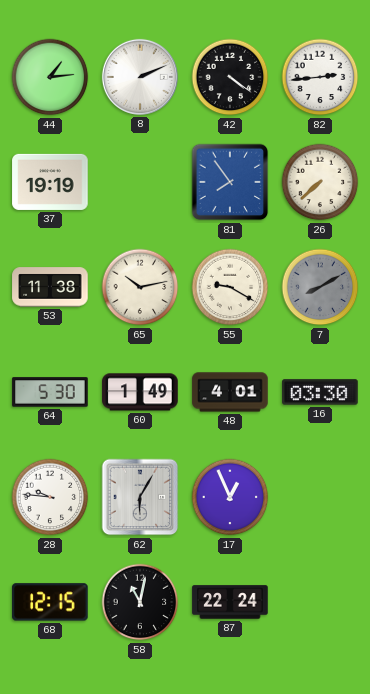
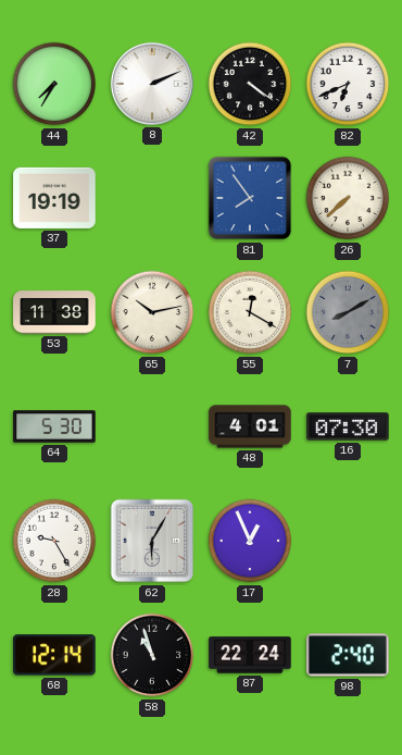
44: 1:14 -> 7:35
82: 2:44 -> 6:41
55: 9:20 -> 12:20
60: 1:49 -> none
16: 03:30 -> 07:30
28: 9:46 -> 9:25
68: 12:15 -> 12:14
58: 11:02 -> 10:57
98: none -> 2:40
